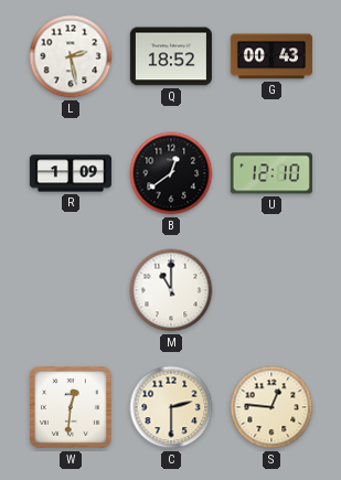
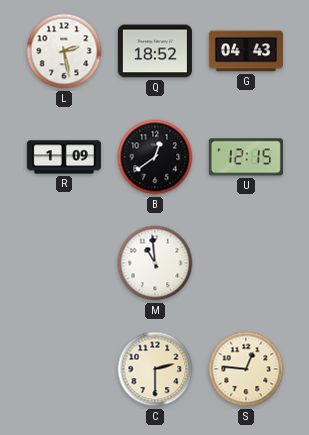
G: 00:43 -> 04:43
U: 12:10 -> 12:15
M: 11:00 -> 10:59
W: 12:31 -> none
